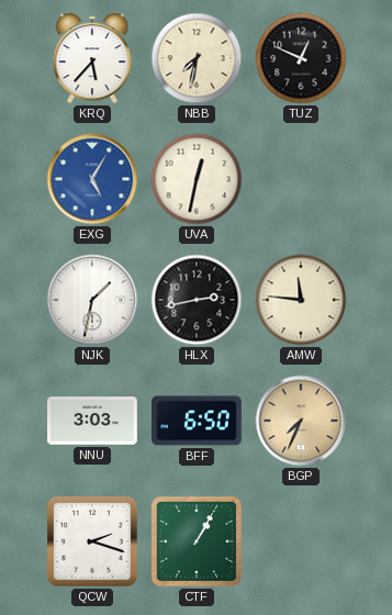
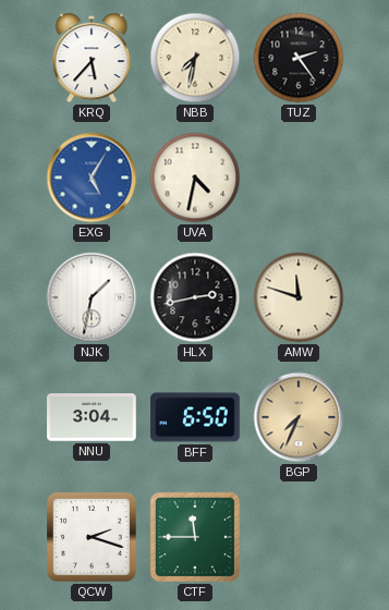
TUZ: 12:49 -> 2:24
UVA: 12:32 -> 4:32
AMW: 11:46 -> 11:48
NNU: 3:03 -> 3:04
CTF: 1:05 -> 11:45
